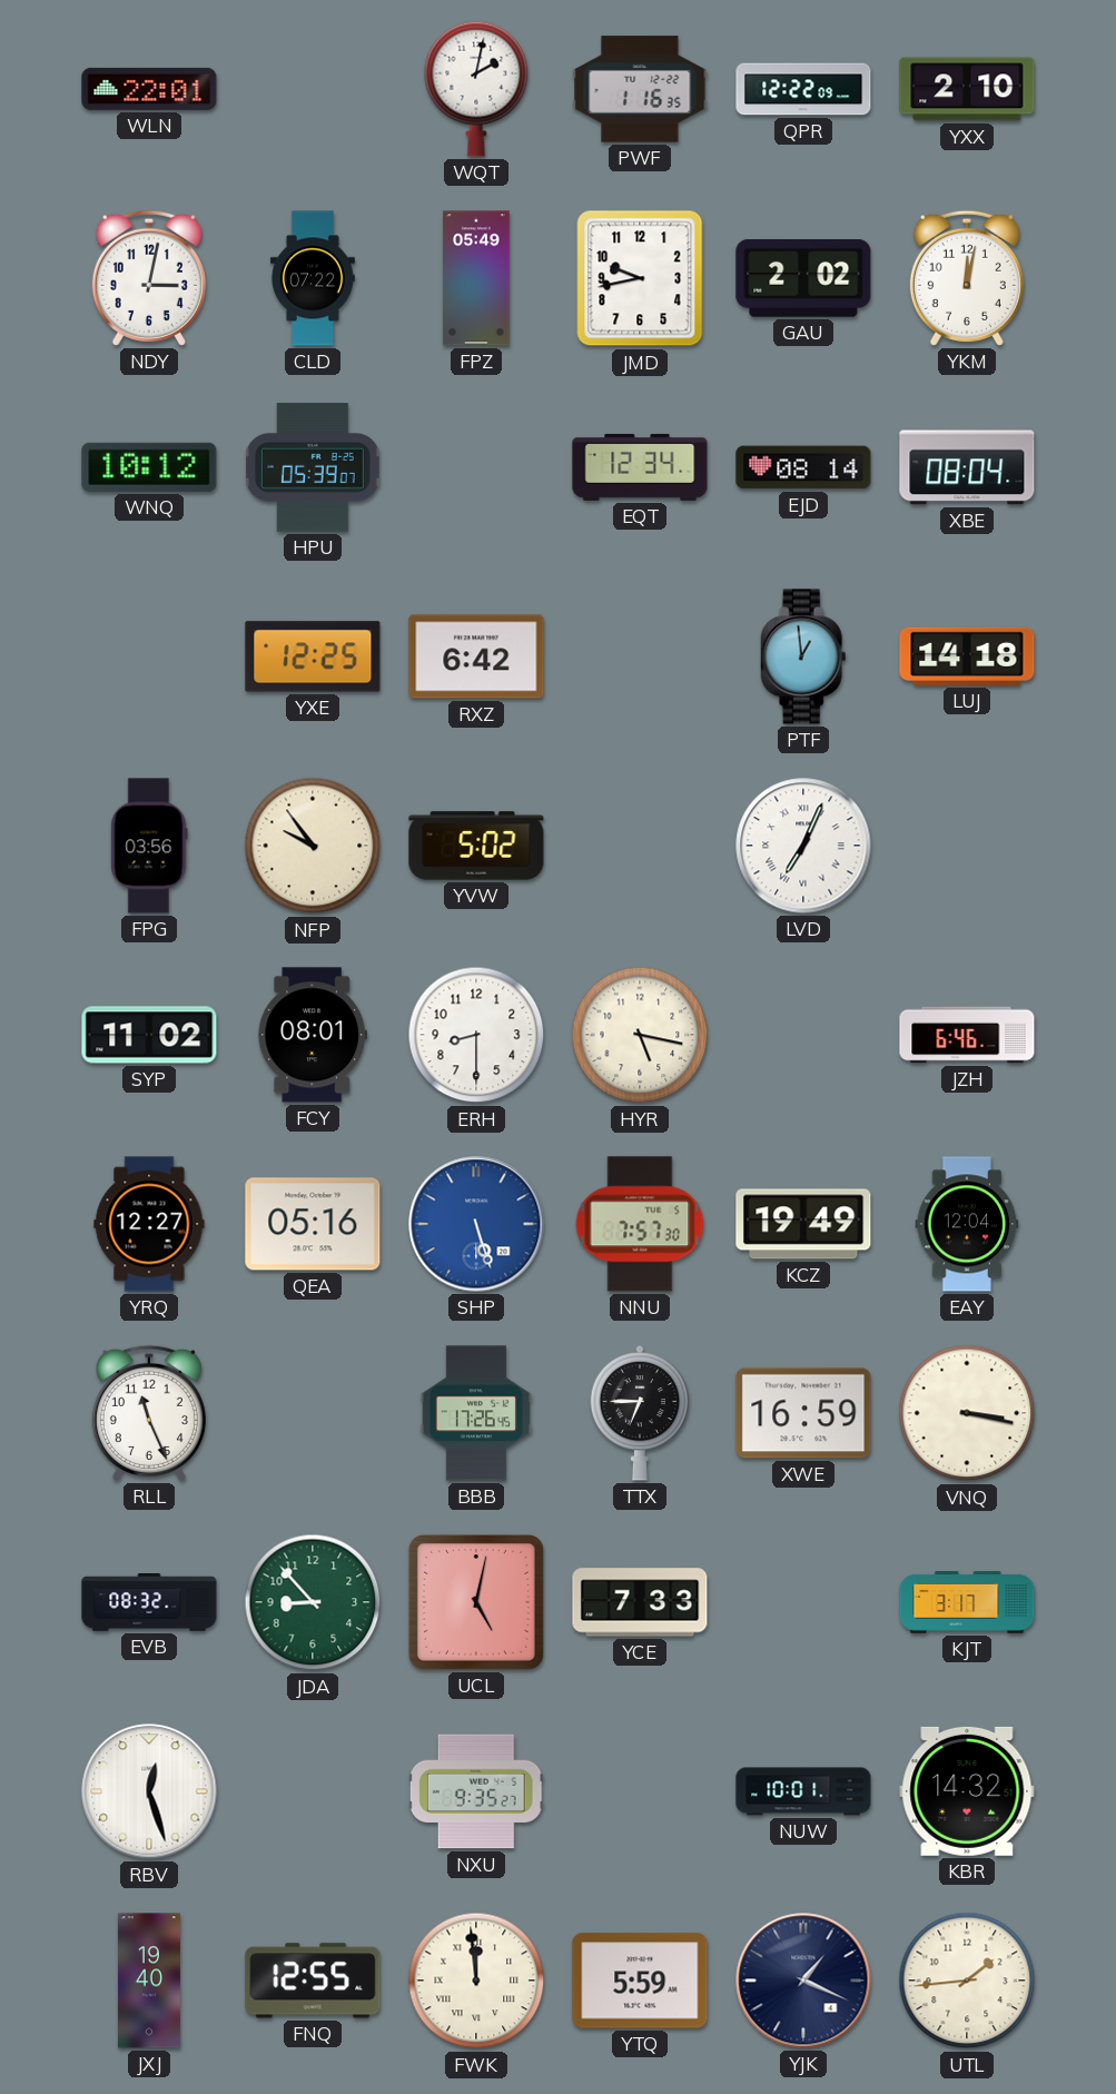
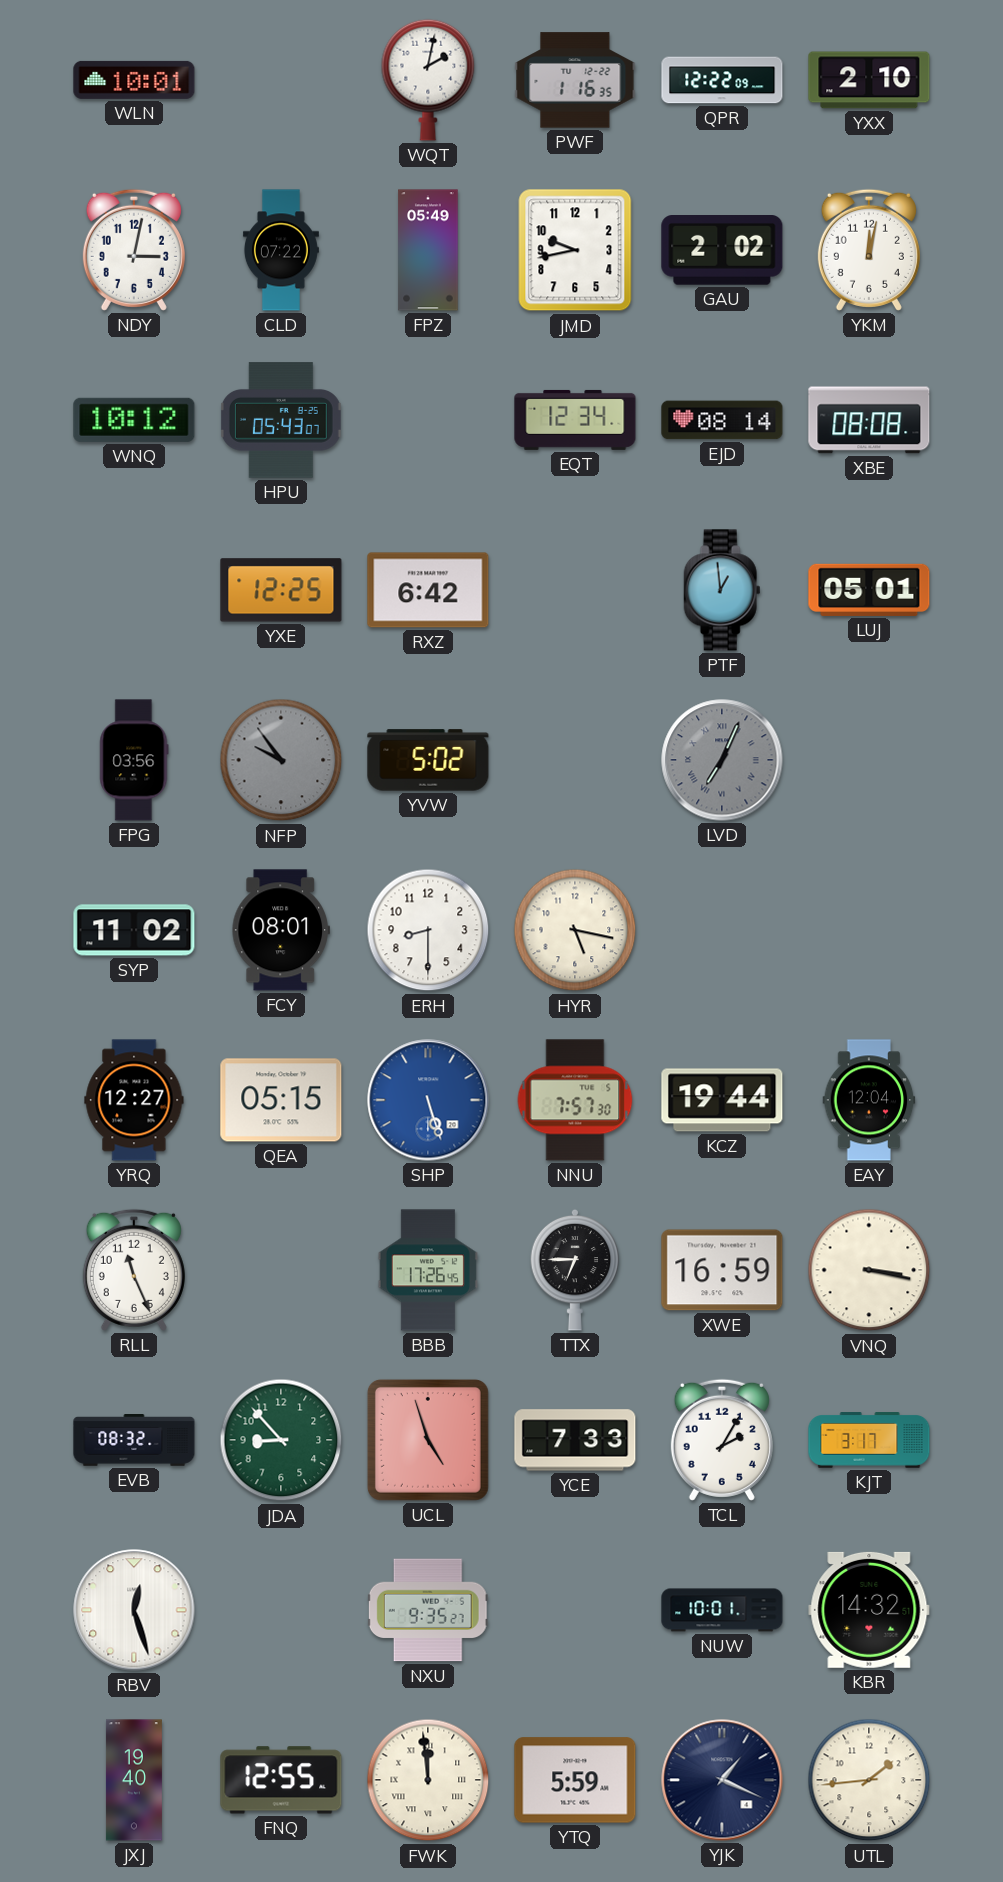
WLN: 22:01 -> 10:01
HPU: 05:39 -> 05:43
XBE: 08:04 -> 08:08
LUJ: 14:18 -> 05:01
NFP dial: cream -> grey
LVD dial: white -> grey
JZH: 6:46 -> none
QEA: 05:16 -> 05:15
KCZ: 19:49 -> 19:44
UCL: 5:02 -> 4:57
TCL: none -> 2:05
